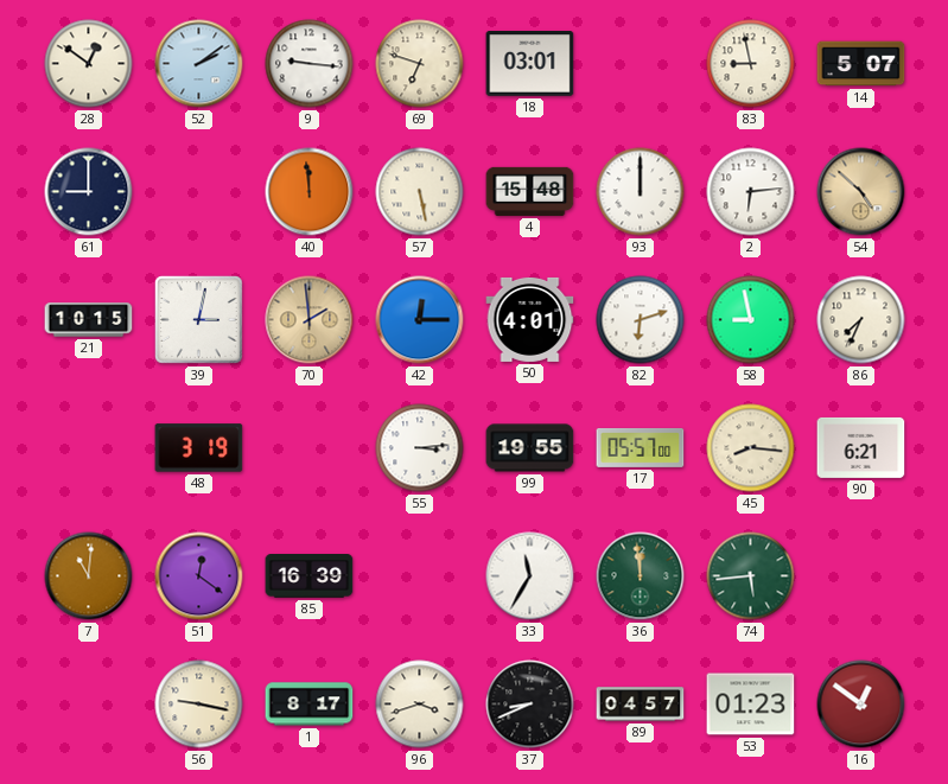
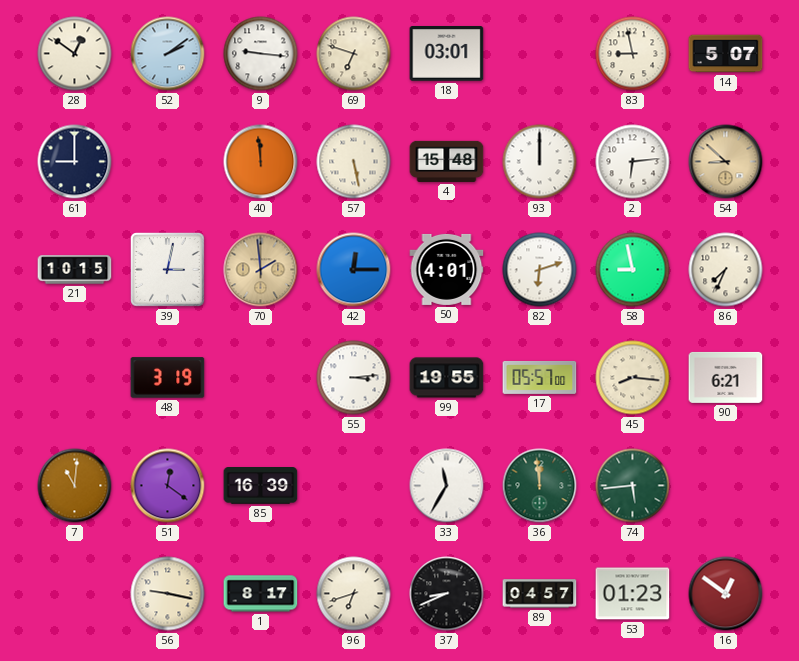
54: 4:52 -> 8:52
96: 3:42 -> 6:42
